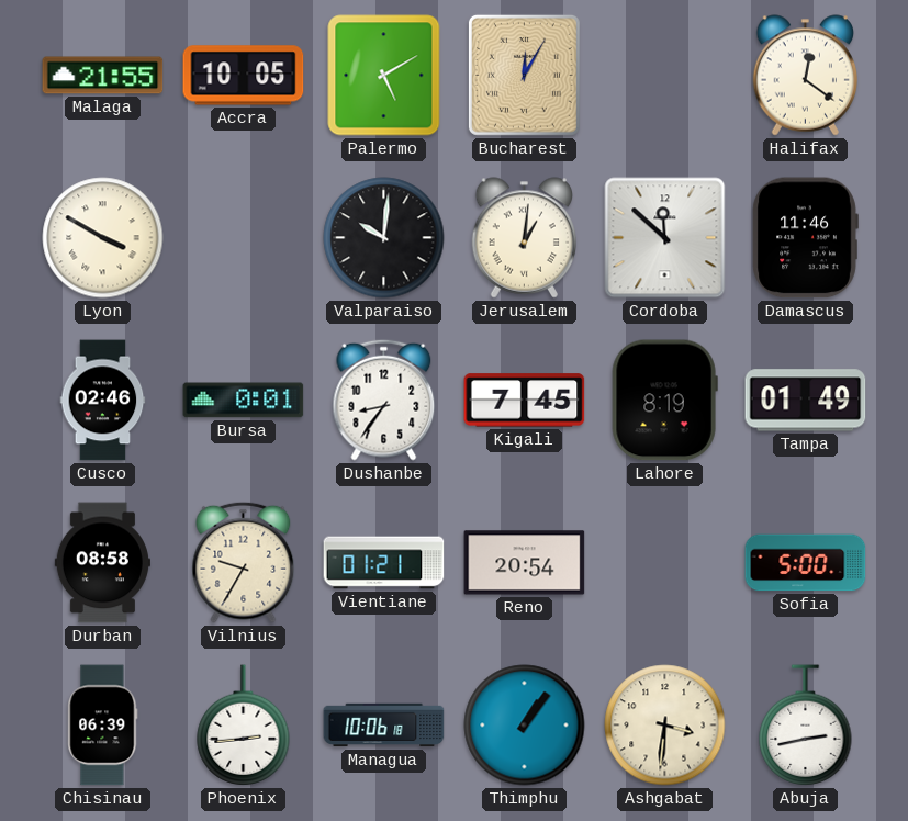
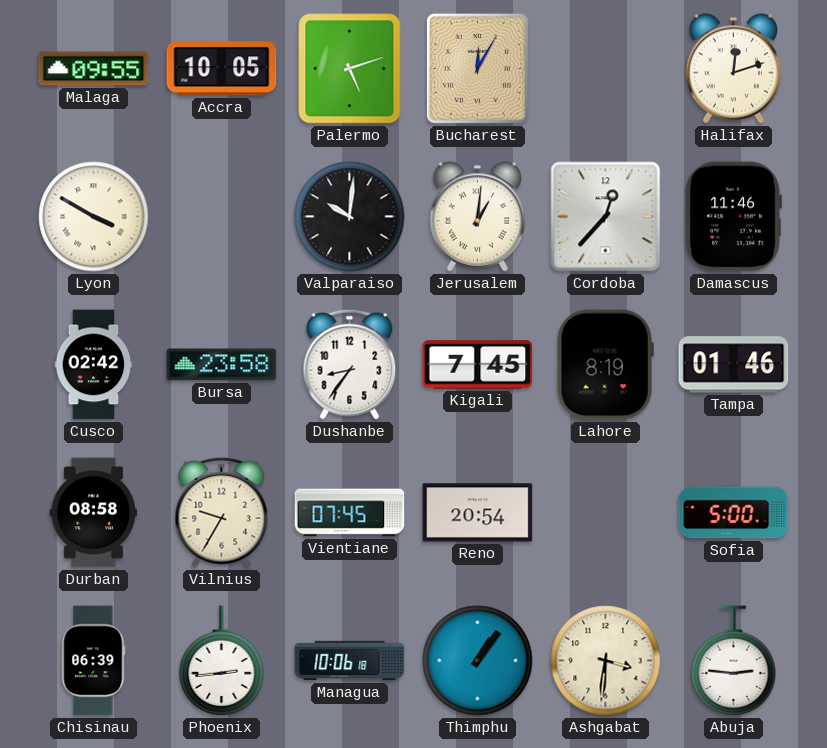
Malaga: 21:55 -> 09:55
Palermo: 5:10 -> 5:12
Halifax: 12:21 -> 12:12
Cordoba: 11:52 -> 12:37
Cusco: 02:46 -> 02:42
Bursa: 0:01 -> 23:58
Tampa: 01:49 -> 01:46
Vientiane: 01:21 -> 07:45
Abuja: 2:43 -> 2:46
